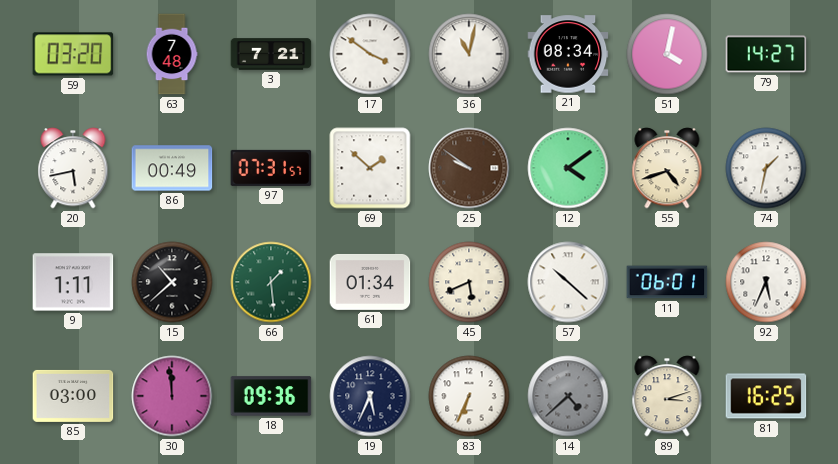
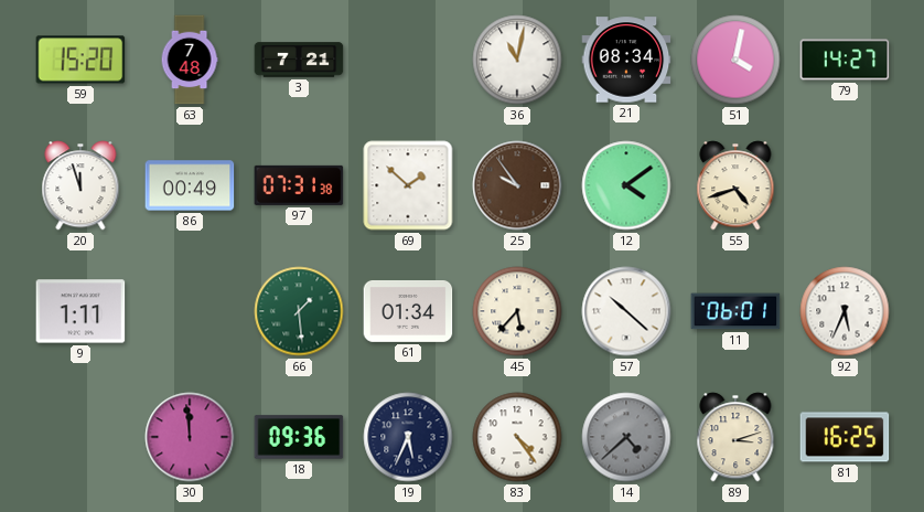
59: 03:20 -> 15:20
17: 3:51 -> none
20: 5:43 -> 11:57
97: 07:31:57 -> 07:31:38
25: 9:51 -> 9:54
74: 1:32 -> none
15: 10:38 -> none
45: 5:41 -> 5:37
85: 03:00 -> none
83: 6:34 -> 4:24
